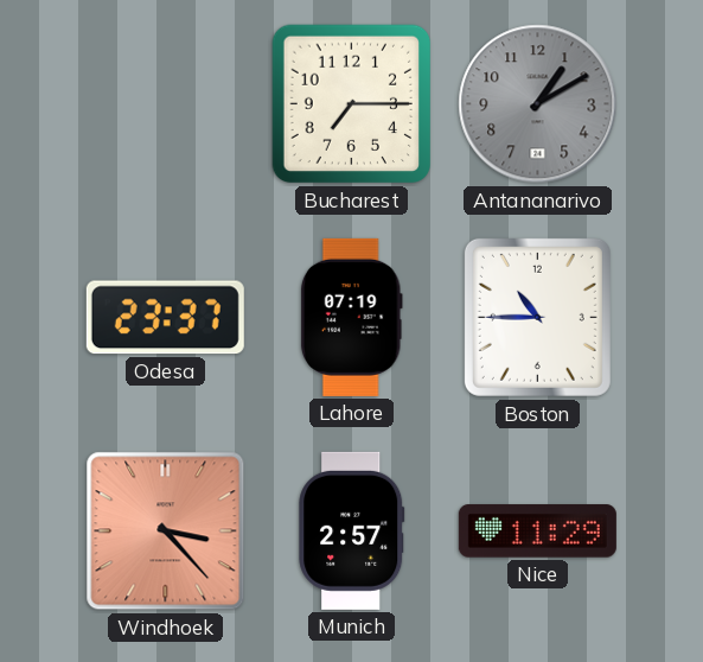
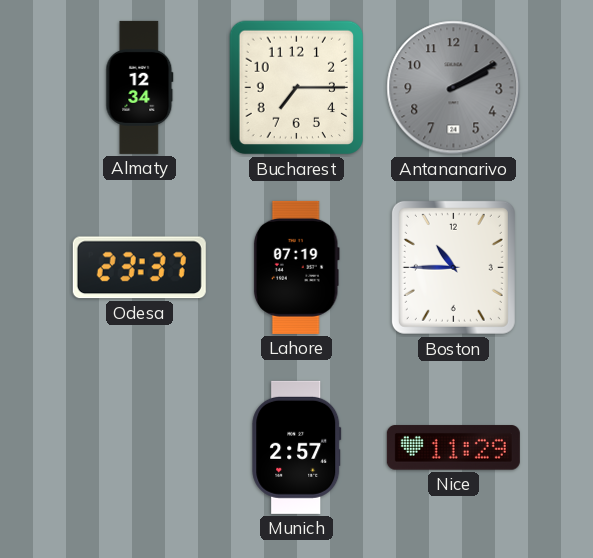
Almaty: none -> 12:34
Antananarivo: 1:10 -> 2:10
Windhoek: 3:23 -> none
